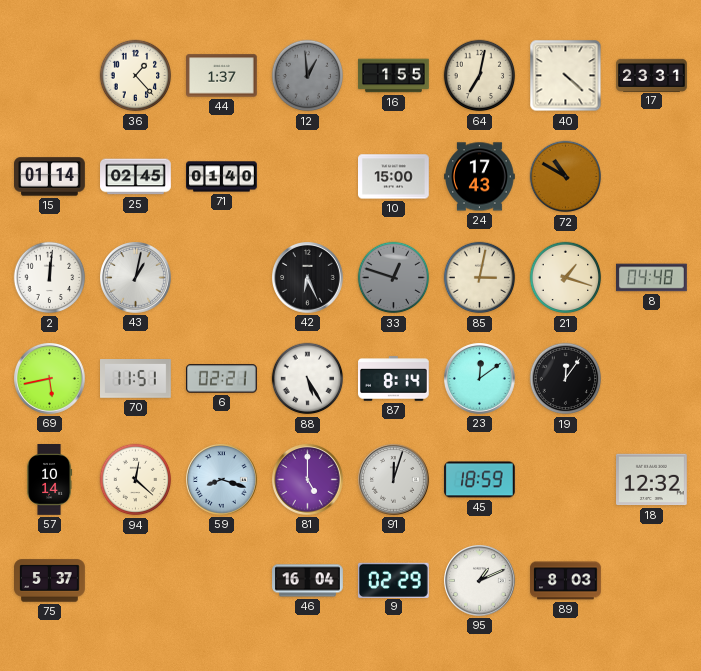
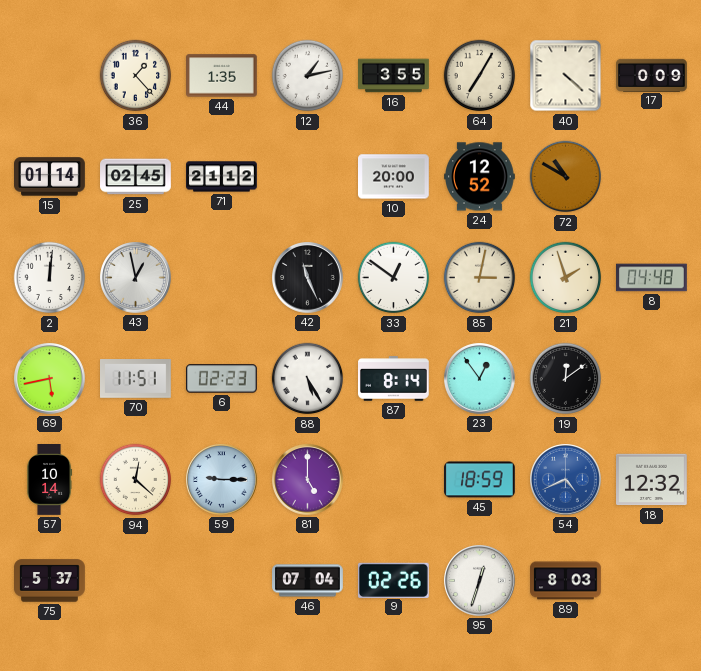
44: 1:37 -> 1:35
12: 12:59 -> 1:13
12 dial: grey -> white
16: 1:55 -> 3:55
64: 7:02 -> 7:05
17: 23:31 -> 0:09
71: 01:40 -> 21:12
10: 15:00 -> 20:00
24: 17:43 -> 12:52
43: 1:02 -> 12:58
42: 6:26 -> 11:26
33: 12:48 -> 12:51
33 dial: grey -> white
21: 1:18 -> 1:57
6: 02:21 -> 02:23
23: 12:09 -> 12:54
19: 12:06 -> 12:09
59: 8:18 -> 9:15
91: 12:03 -> none
54: none -> 4:41
46: 16:04 -> 07:04
9: 02:29 -> 02:26
95: 1:11 -> 12:33
